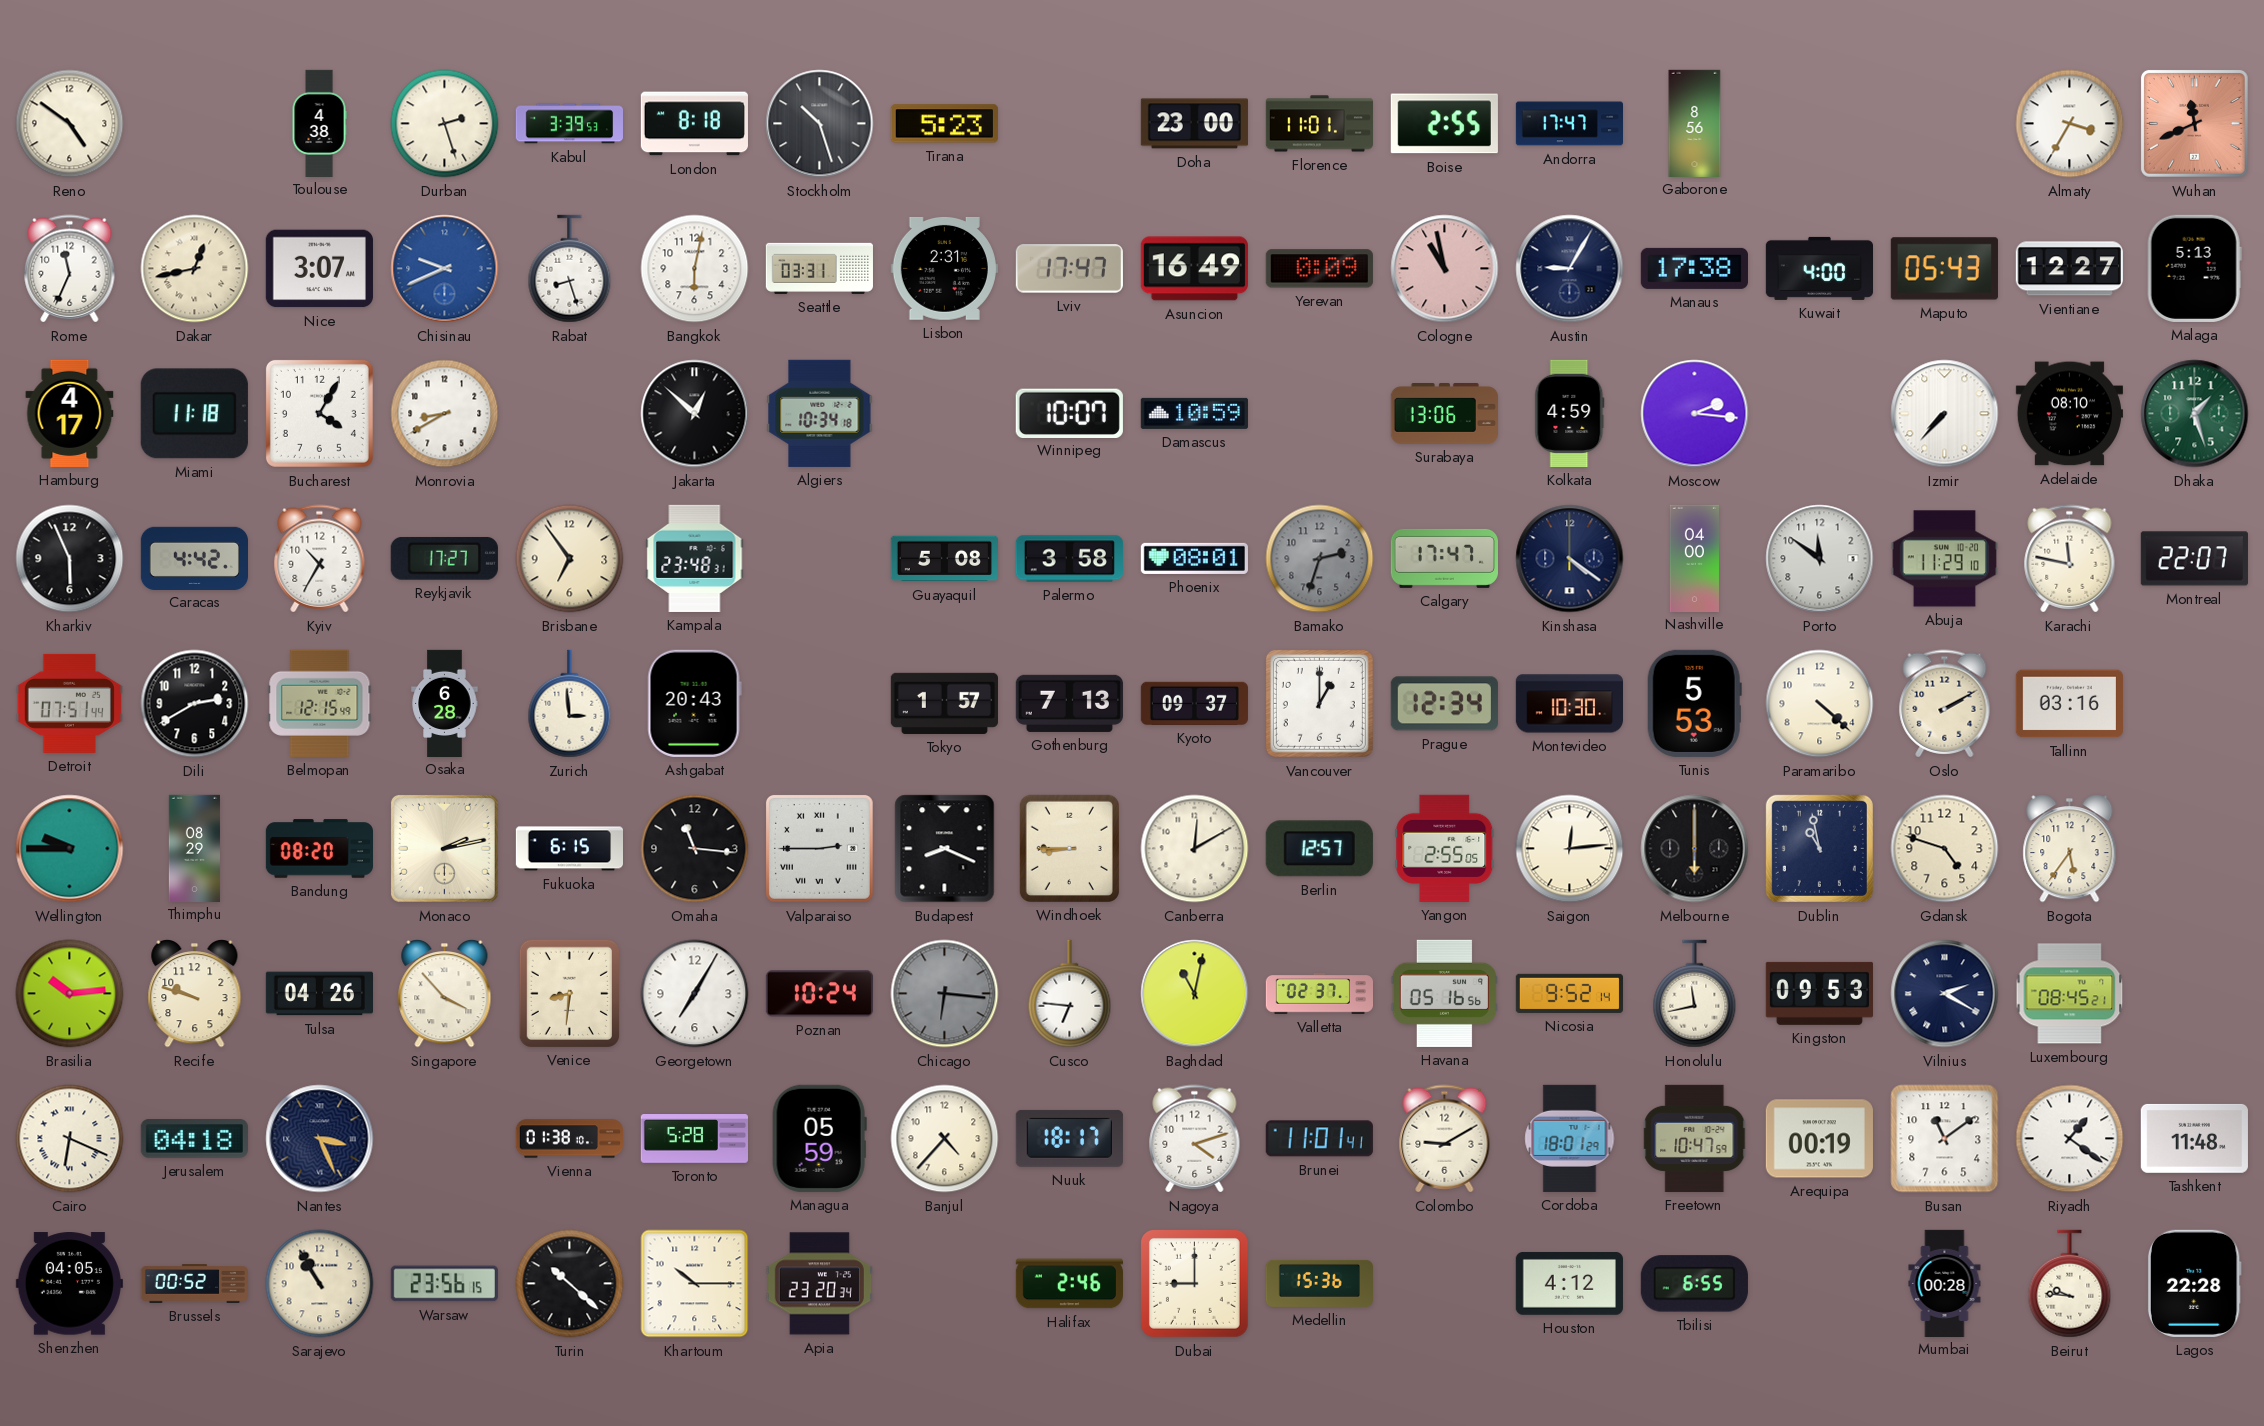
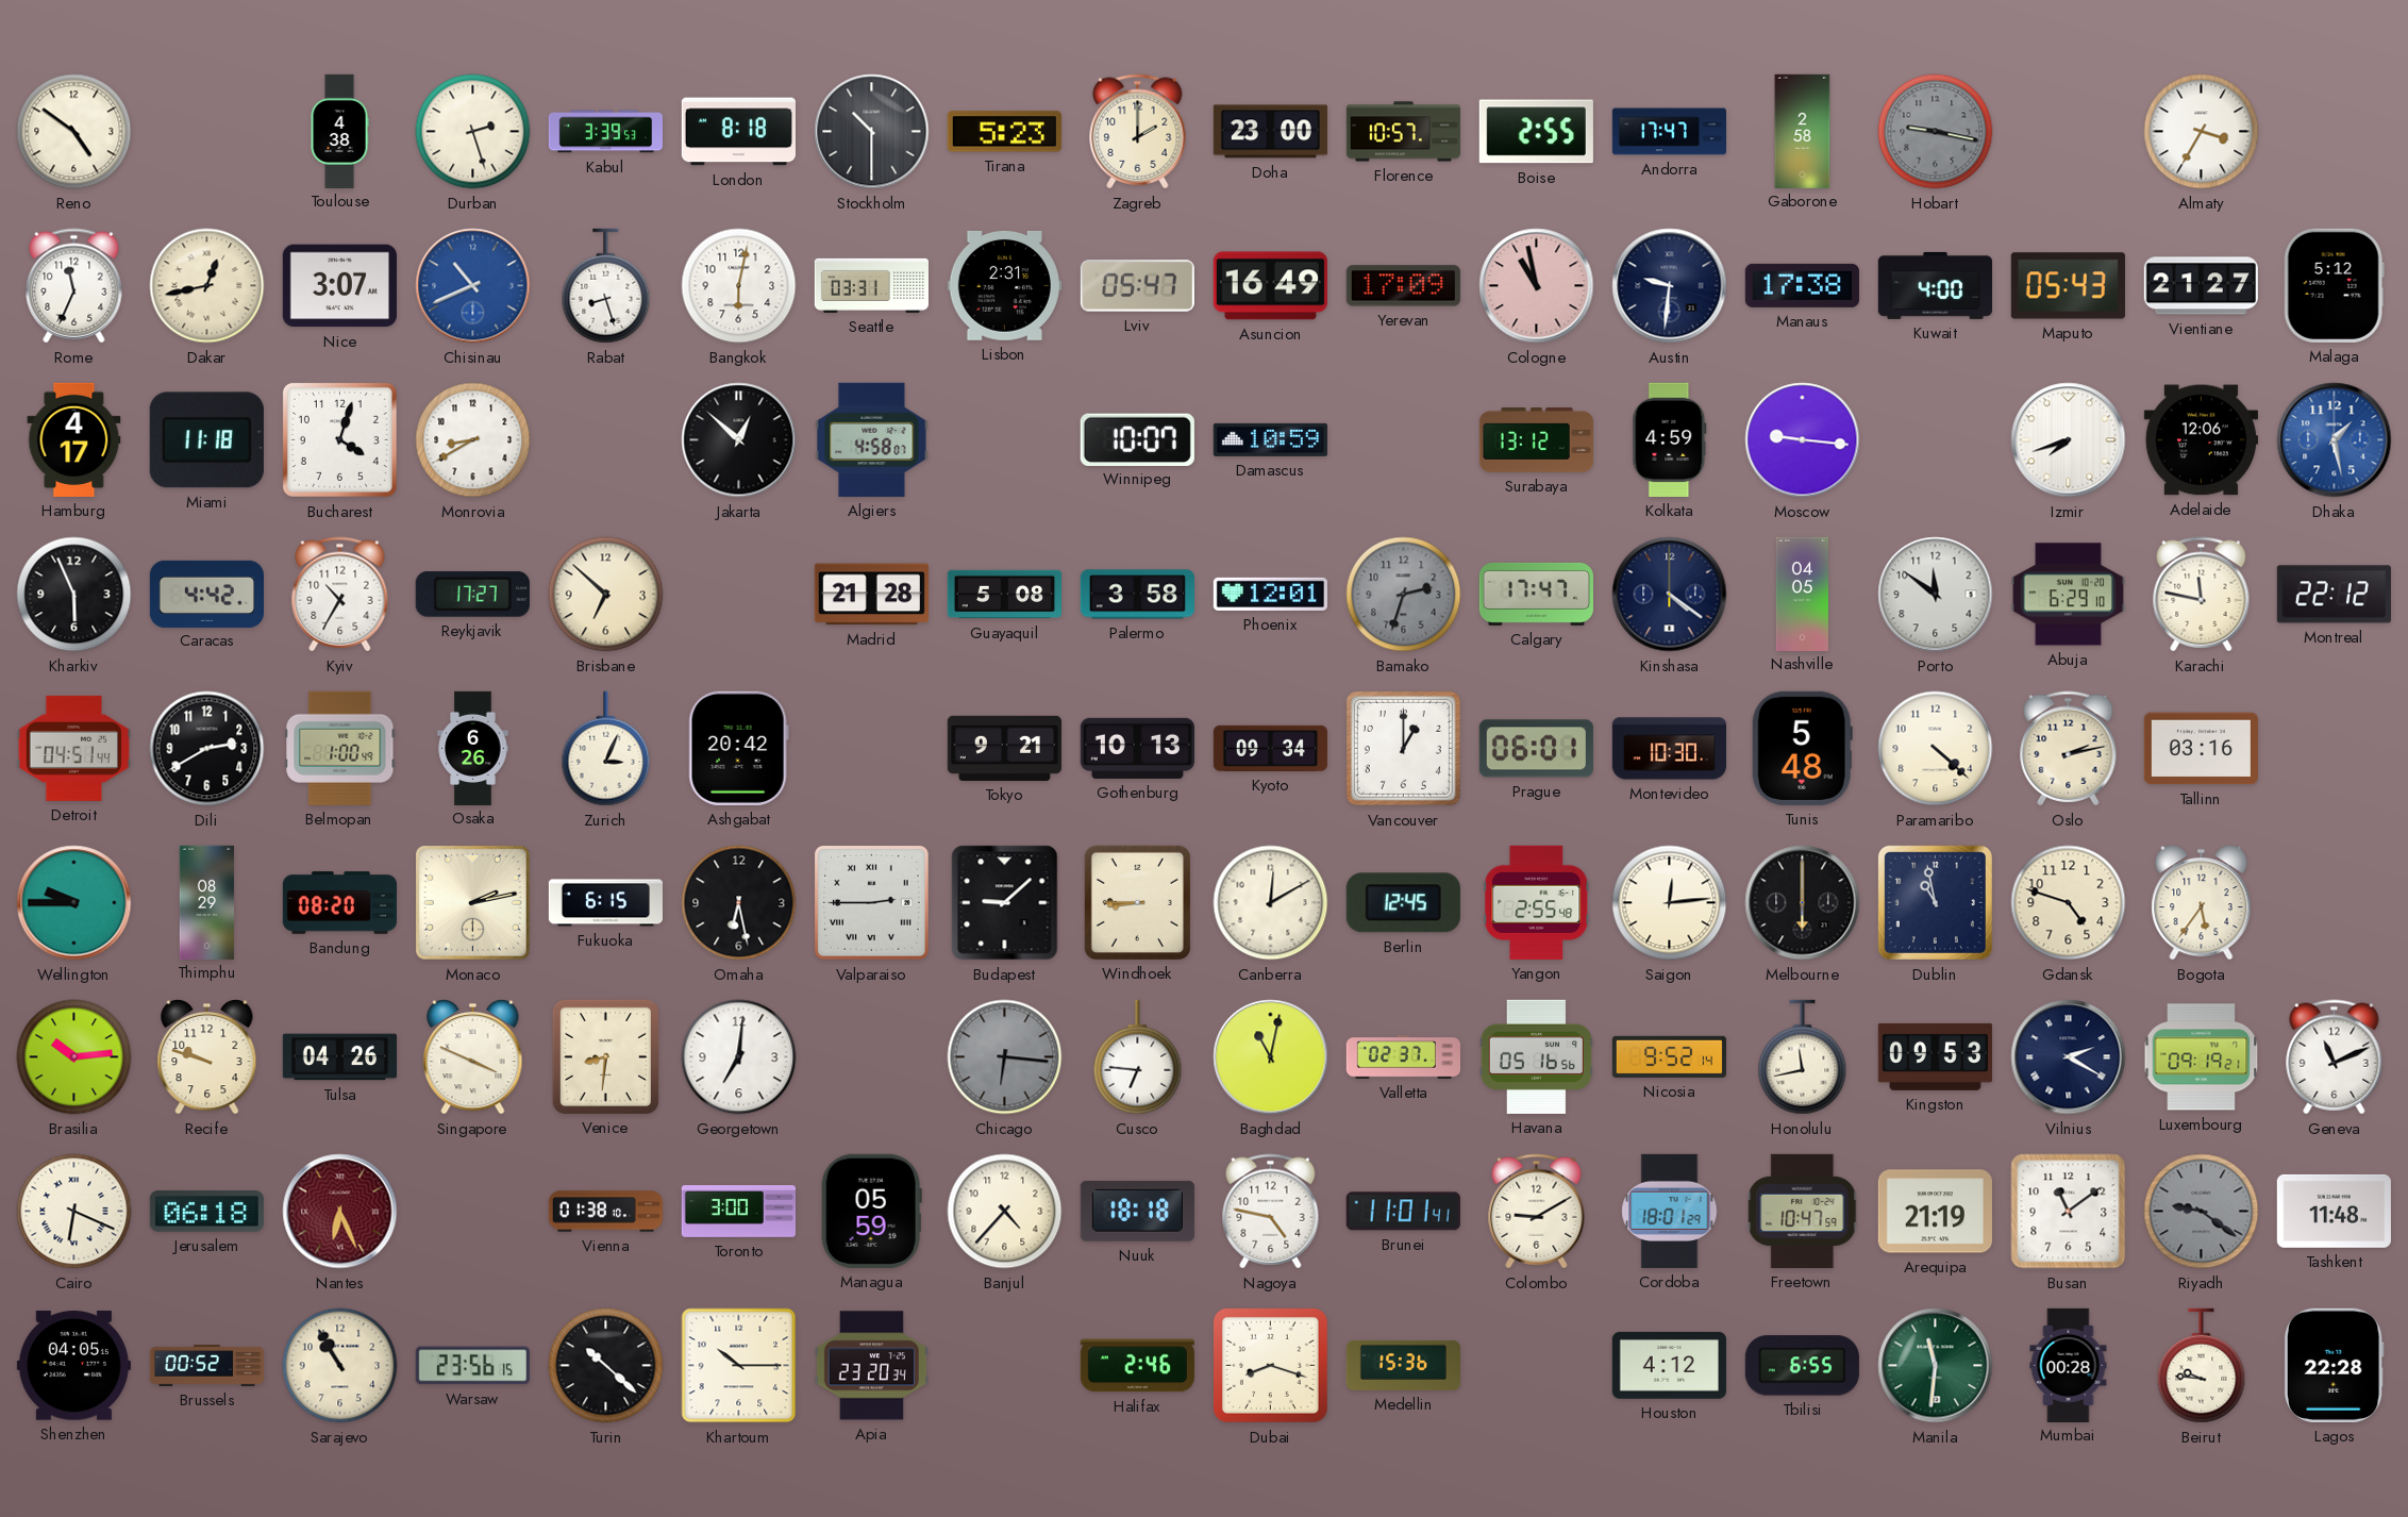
Stockholm: 10:27 -> 10:30
Zagreb: none -> 2:00
Florence: 11:01 -> 10:57
Gaborone: 8:56 -> 2:58
Hobart: none -> 9:17
Wuhan: 11:41 -> none
Chisinau: 9:41 -> 10:41
Lviv: 17:47 -> 05:47
Yerevan: 0:09 -> 17:09
Austin: 9:05 -> 9:31
Vientiane: 12:27 -> 21:27
Malaga: 5:13 -> 5:12
Bucharest: 4:05 -> 4:03
Algiers: 10:34 -> 4:58
Surabaya: 13:06 -> 13:12
Moscow: 2:16 -> 9:16
Izmir: 7:37 -> 7:42
Adelaide: 08:10 -> 12:06
Dhaka: 1:27 -> 1:28
Dhaka dial: green -> blue
Brisbane: 6:54 -> 6:52
Kampala: 23:48 -> none
Madrid: none -> 21:28
Phoenix: 08:01 -> 12:01
Nashville: 04:00 -> 04:05
Abuja: 11:29 -> 6:29
Montreal: 22:07 -> 22:12
Detroit: 07:51 -> 04:51
Belmopan: 12:15 -> 1:00
Osaka: 6:28 -> 6:26
Zurich: 2:59 -> 3:04
Ashgabat: 20:43 -> 20:42
Tokyo: 1:57 -> 9:21
Gothenburg: 7:13 -> 10:13
Kyoto: 09:37 -> 09:34
Prague: 12:34 -> 06:01
Tunis: 5:53 -> 5:48
Oslo: 2:10 -> 2:13
Omaha: 11:16 -> 6:28
Budapest: 8:19 -> 9:08
Berlin: 12:57 -> 12:45
Yangon: 2:55:05 -> 2:55:48
Singapore: 3:53 -> 3:49
Georgetown: 7:05 -> 7:01
Poznan: 10:24 -> none
Luxembourg: 08:45 -> 09:19
Geneva: none -> 11:11
Jerusalem: 04:18 -> 06:18
Nantes: 3:26 -> 6:26
Nantes dial: navy -> burgundy
Toronto: 5:28 -> 3:00
Nuuk: 18:17 -> 18:18
Nagoya: 4:12 -> 4:47
Arequipa: 00:19 -> 21:19
Riyadh: 1:21 -> 9:21
Riyadh dial: white -> grey
Dubai: 9:00 -> 8:18
Manila: none -> 11:31
